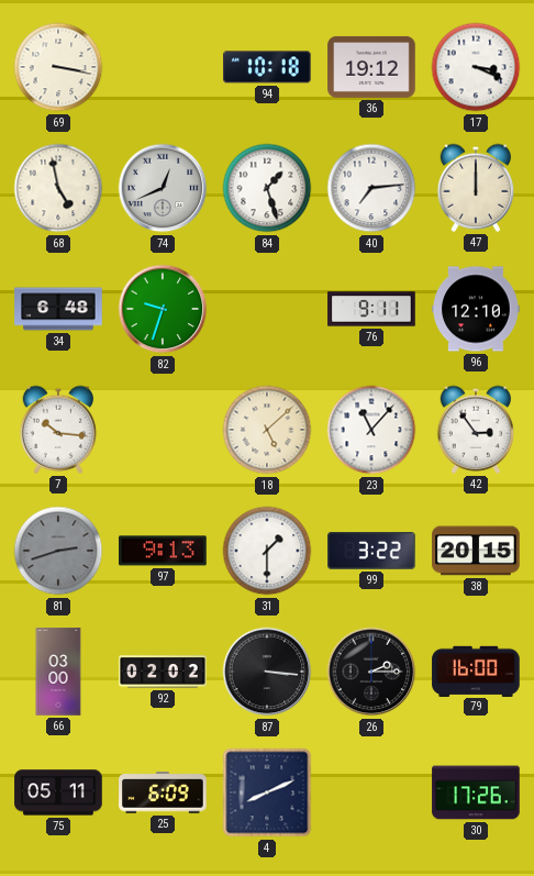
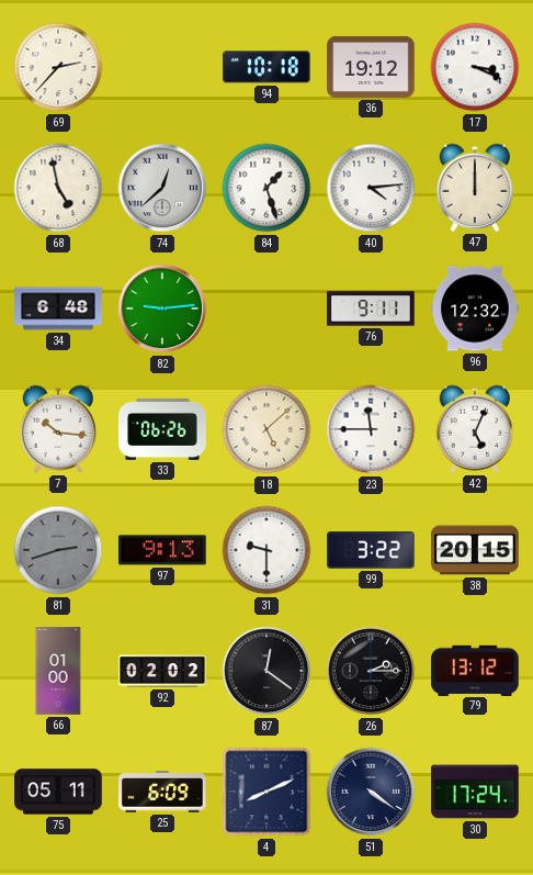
69: 3:17 -> 2:37
74: 12:41 -> 12:38
40: 7:14 -> 4:14
82: 9:33 -> 9:14
96: 12:10 -> 12:32
33: none -> 06:26
23: 11:07 -> 11:45
42: 2:54 -> 5:04
31: 1:30 -> 9:30
66: 03:00 -> 01:00
87: 3:16 -> 12:21
79: 16:00 -> 13:12
51: none -> 4:21
30: 17:26 -> 17:24
